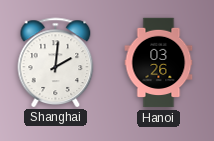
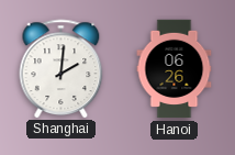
Hanoi: 03:26 -> 06:26
